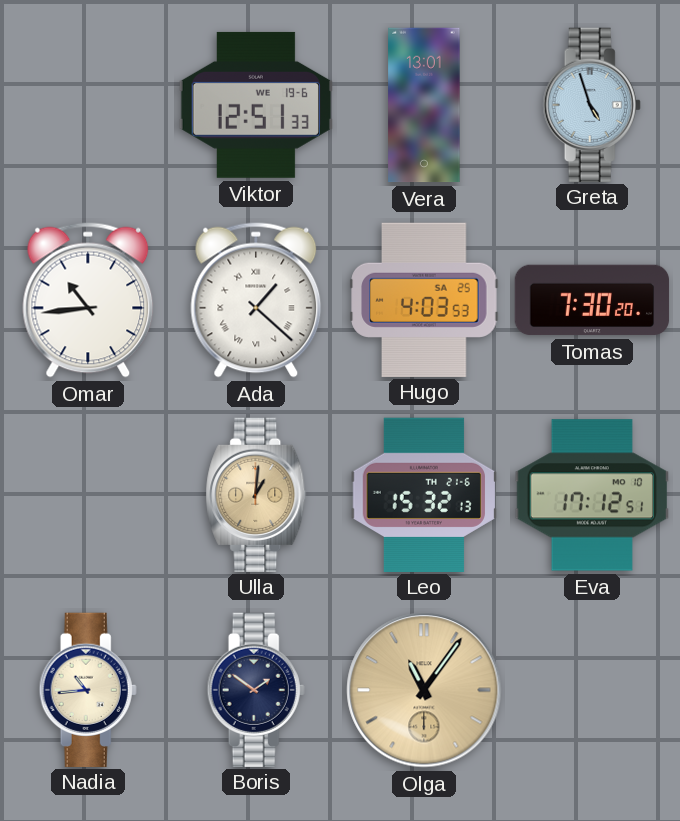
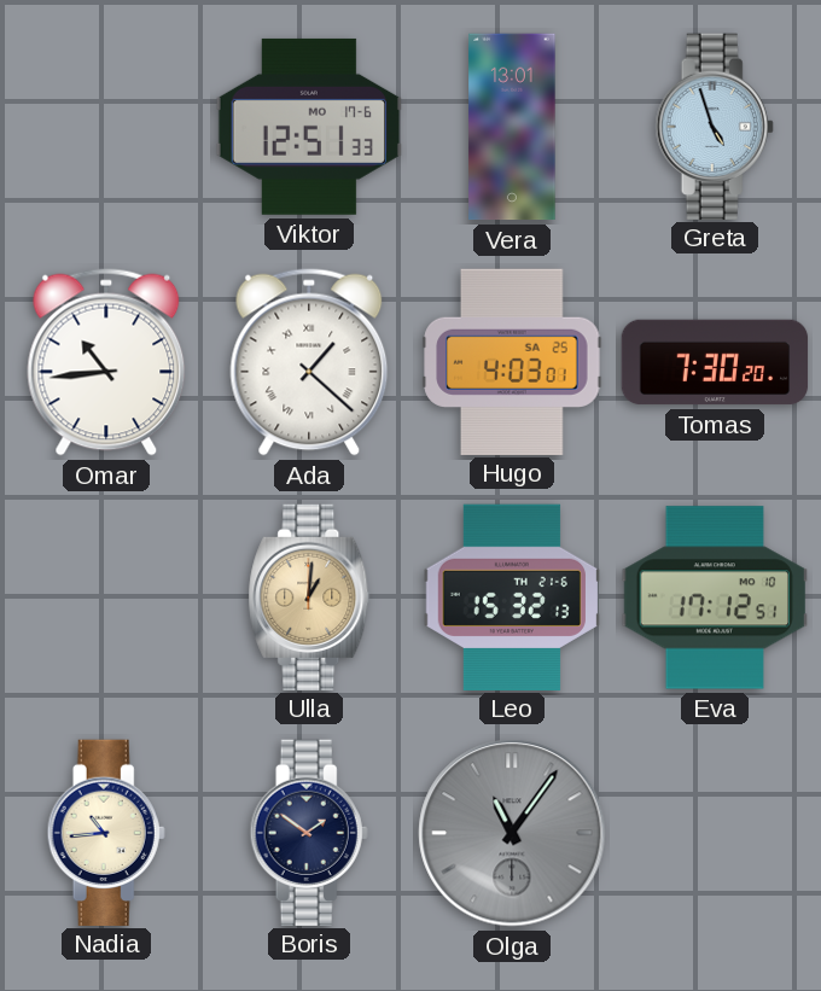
Viktor date: WE 19-6 -> MO 17-6
Hugo: 4:03:53 -> 4:03:01
Olga dial: champagne -> grey
